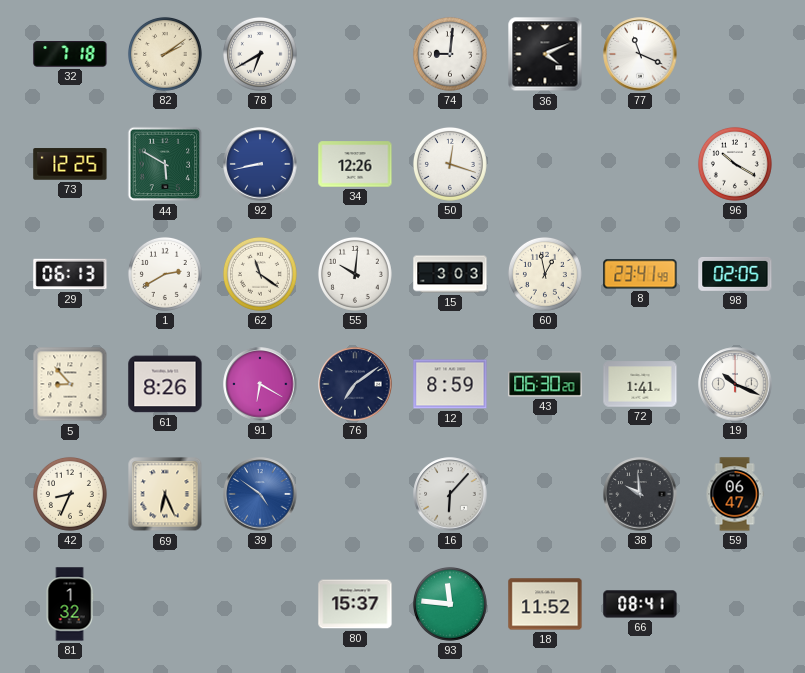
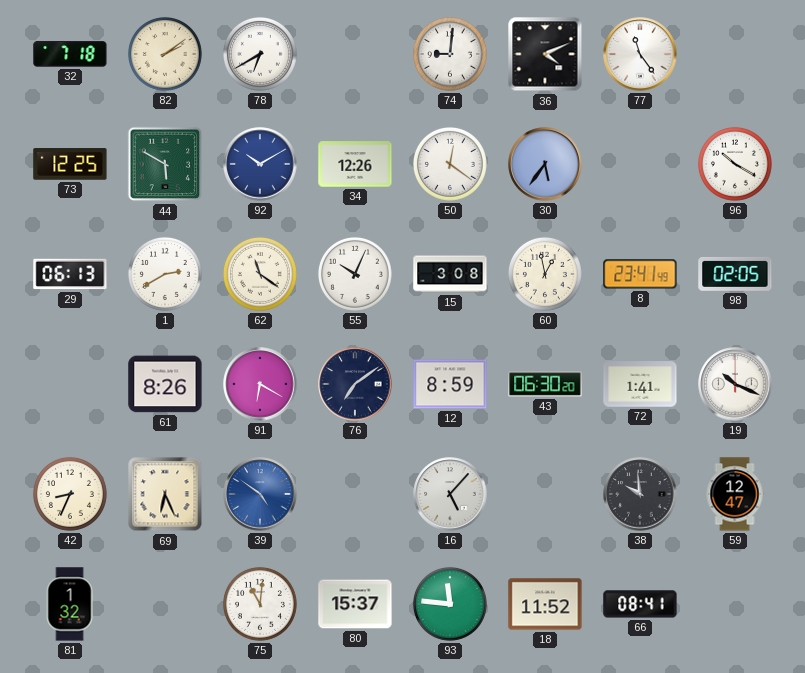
77: 11:19 -> 11:24
92: 8:43 -> 10:10
50: 12:18 -> 12:21
30: none -> 5:36
55: 10:01 -> 10:04
15: 3:03 -> 3:08
5: 8:53 -> none
16: 6:07 -> 5:07
59: 06:47 -> 12:47
75: none -> 11:01
